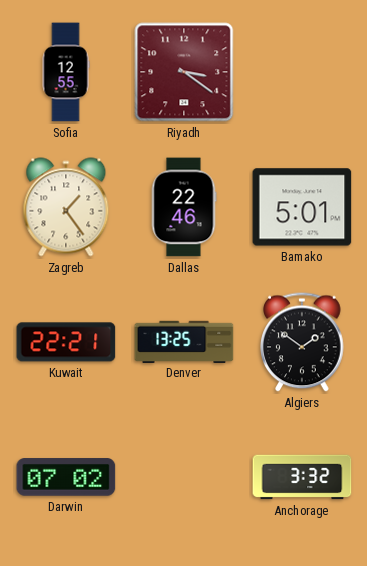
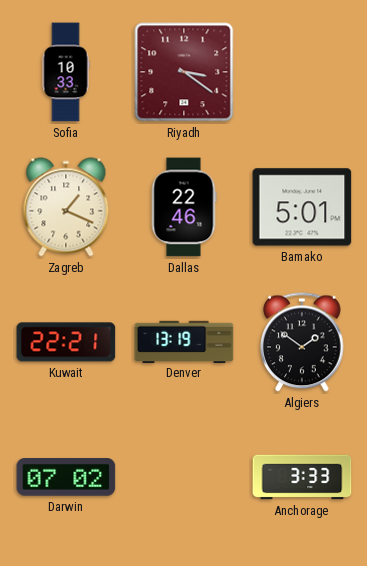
Sofia: 12:55 -> 10:33
Zagreb: 1:24 -> 1:19
Denver: 13:25 -> 13:19
Anchorage: 3:32 -> 3:33
